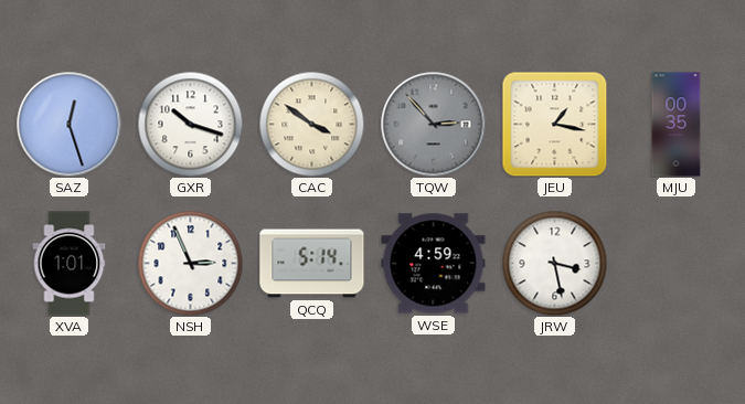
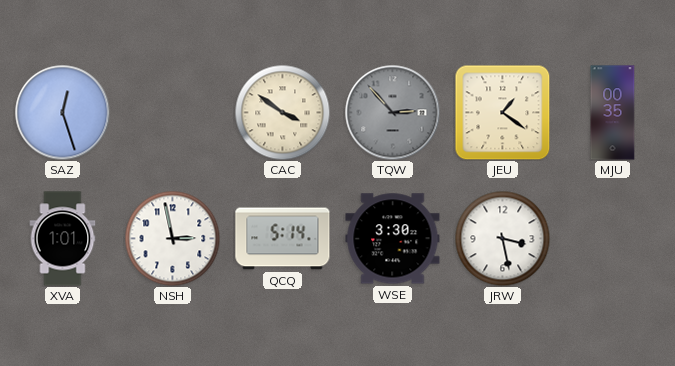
GXR: 10:18 -> none
JEU: 1:17 -> 1:21
NSH: 2:56 -> 2:58
WSE: 4:59 -> 3:30
